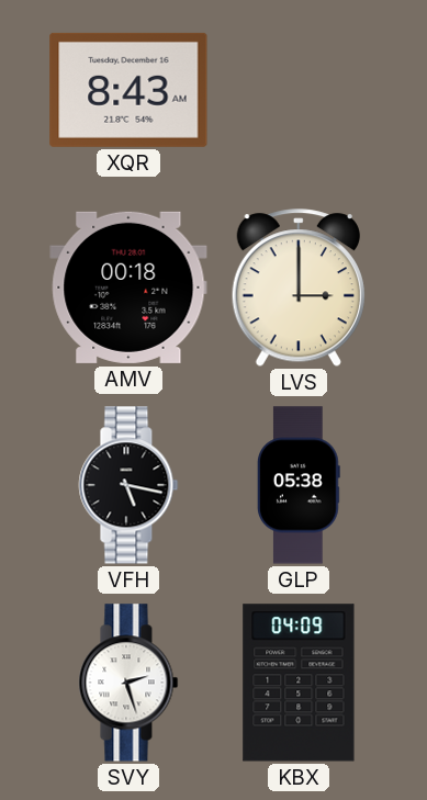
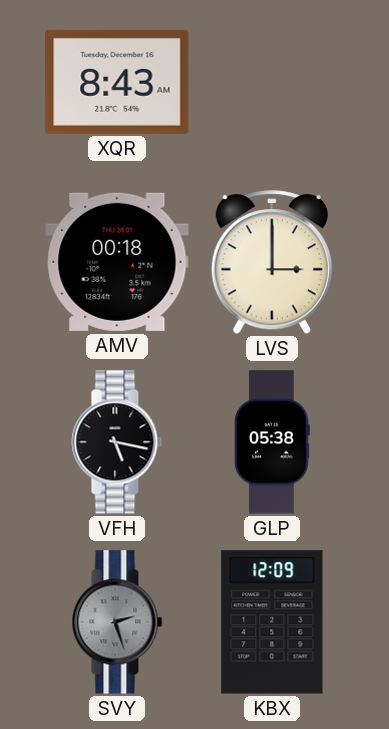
SVY dial: white -> grey
KBX: 04:09 -> 12:09
